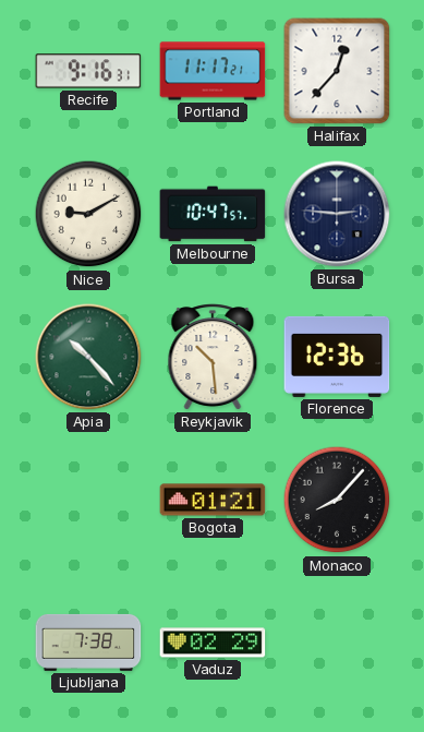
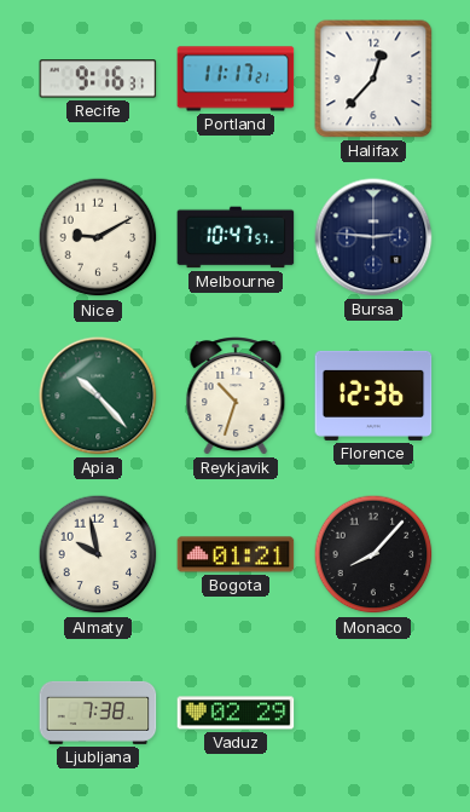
Reykjavik: 10:29 -> 10:33
Almaty: none -> 9:58
